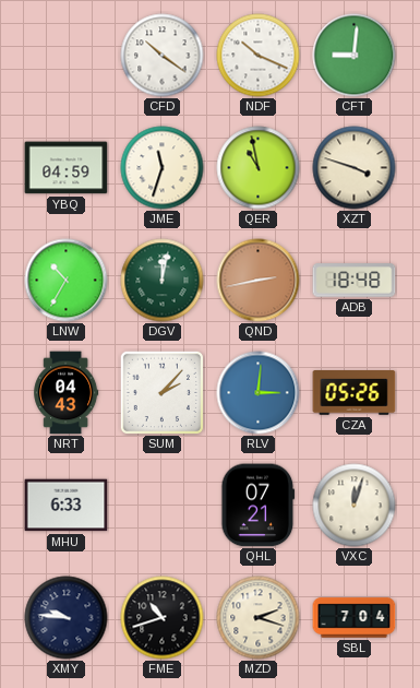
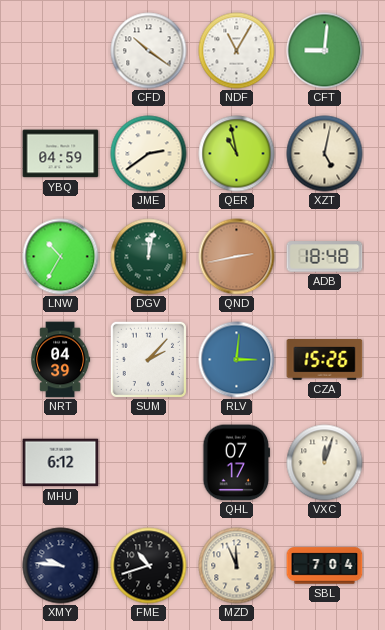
NDF: 10:19 -> 11:05
JME: 11:33 -> 2:39
XZT: 3:48 -> 5:02
NRT: 04:43 -> 04:39
CZA: 05:26 -> 15:26
MHU: 6:33 -> 6:12
QHL: 07:21 -> 07:17
MZD: 2:18 -> 11:56
